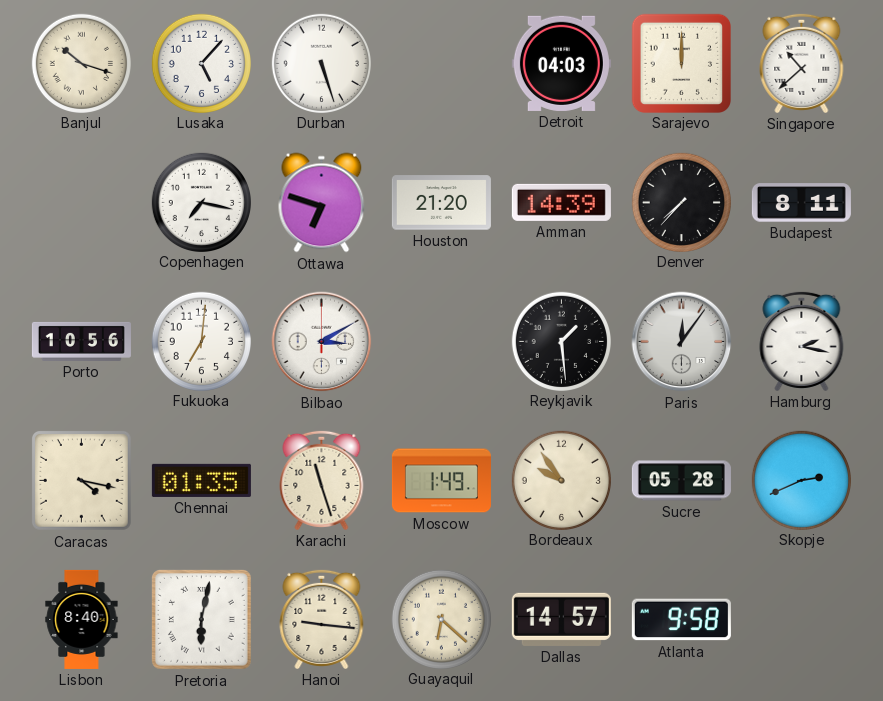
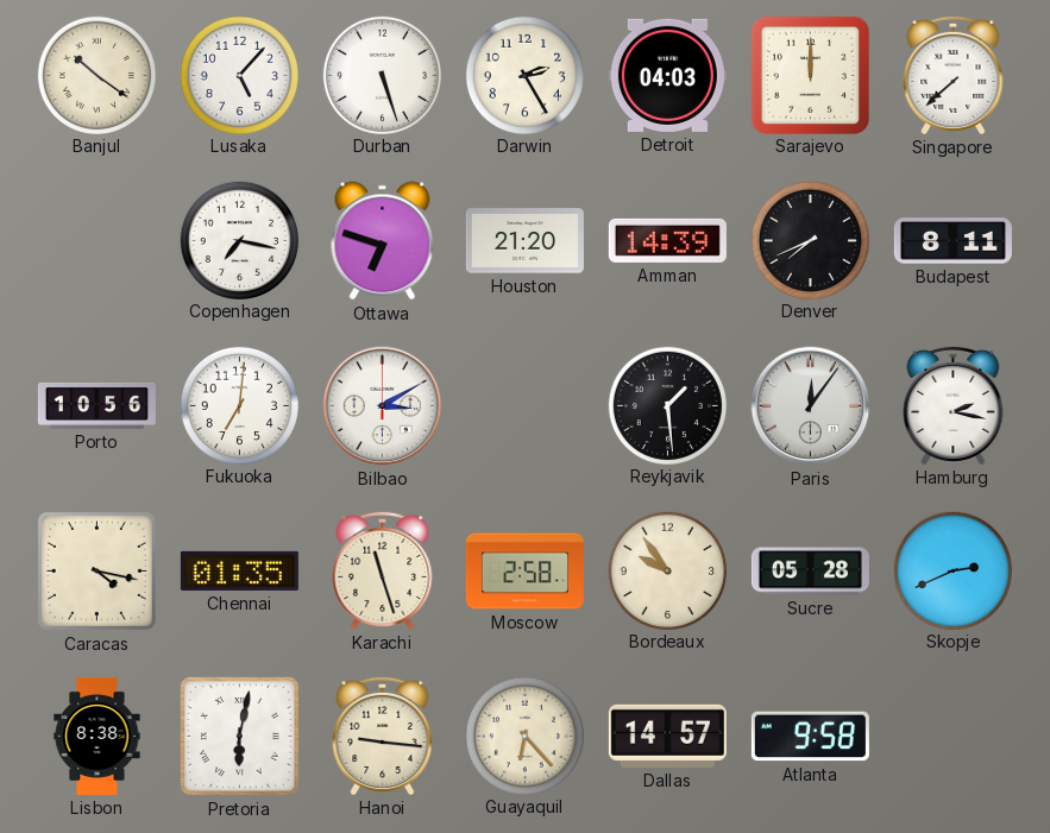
Banjul: 10:18 -> 10:21
Darwin: none -> 2:25
Singapore: 10:38 -> 7:38
Denver: 7:37 -> 7:41
Moscow: 1:49 -> 2:58
Lisbon: 8:40 -> 8:38
Guayaquil: 6:22 -> 6:23
